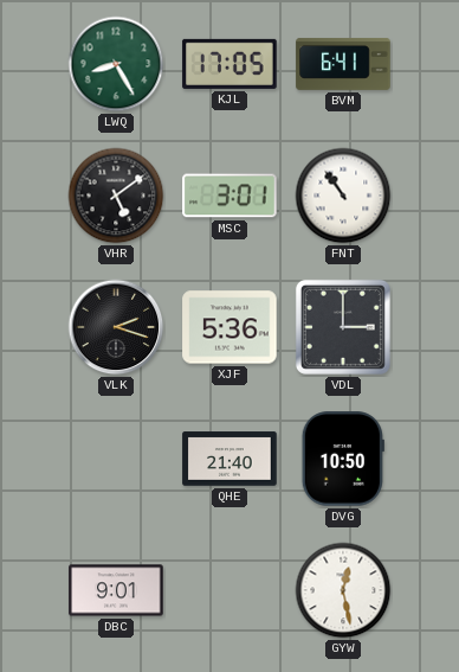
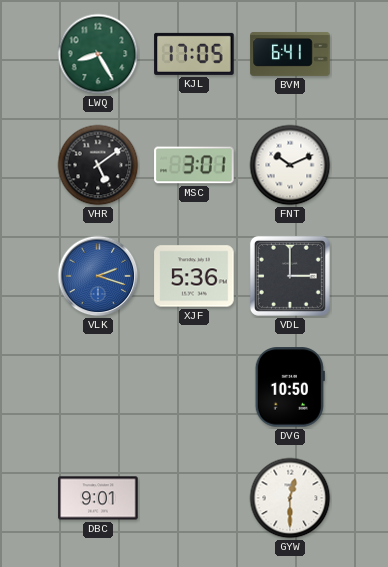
FNT: 10:54 -> 10:11
VLK dial: black -> blue
QHE: 21:40 -> none
GYW: 12:28 -> 12:30
